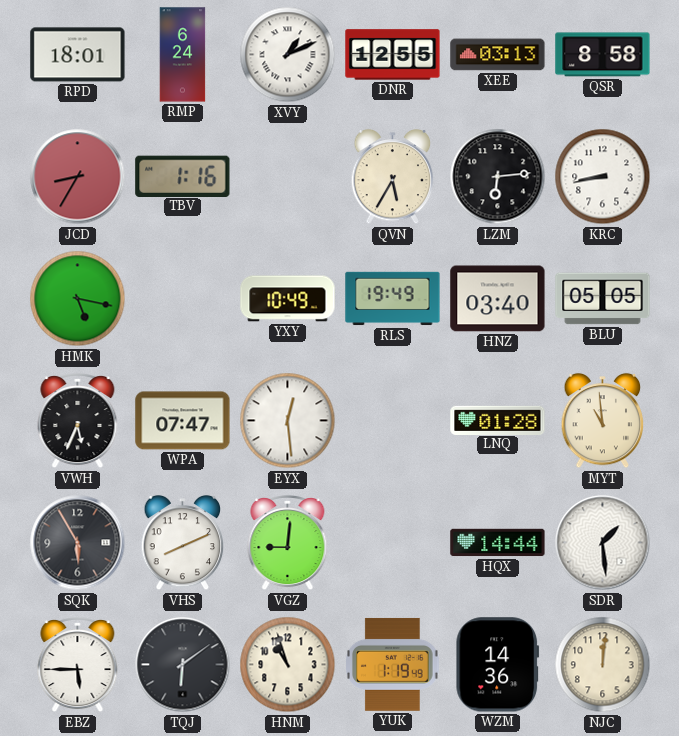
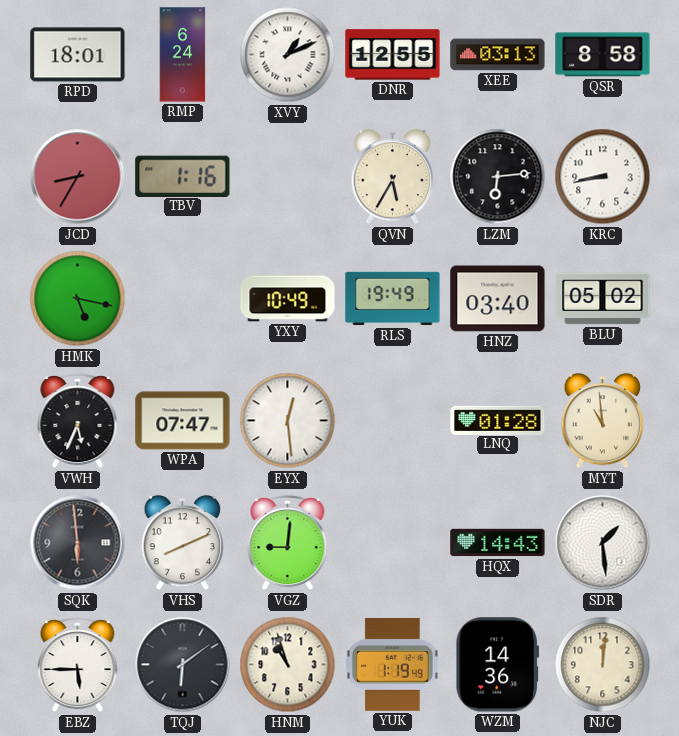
BLU: 05:05 -> 05:02
SQK: 5:55 -> 5:59
HQX: 14:44 -> 14:43
